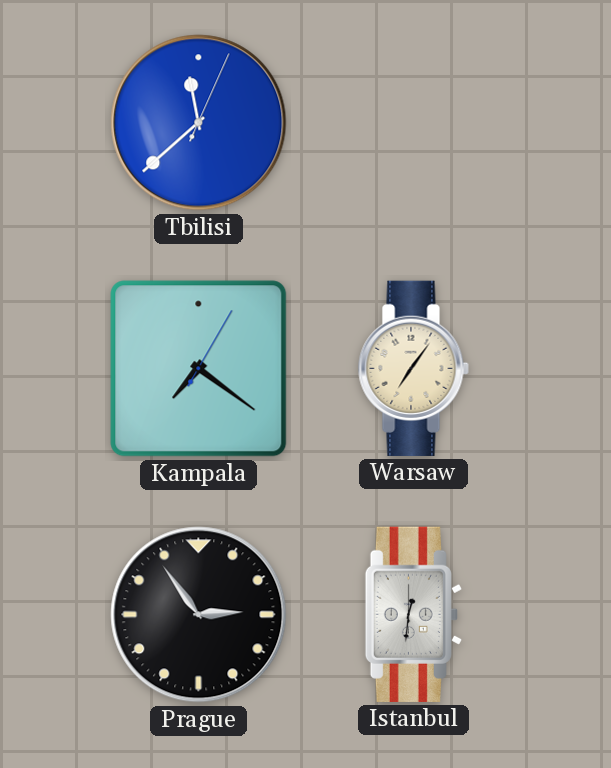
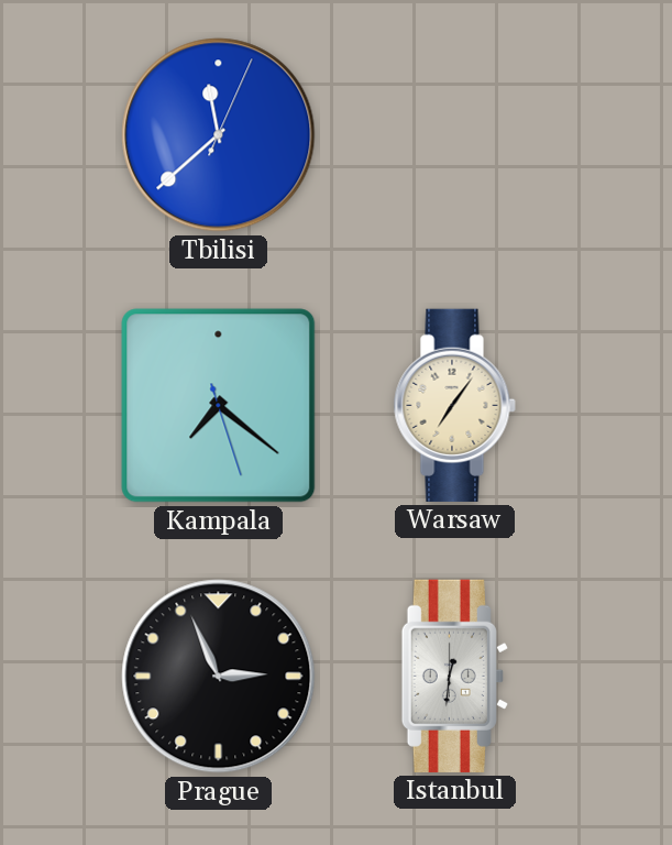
Kampala: 7:21:05 -> 7:21:27
Prague: 2:54 -> 2:56
